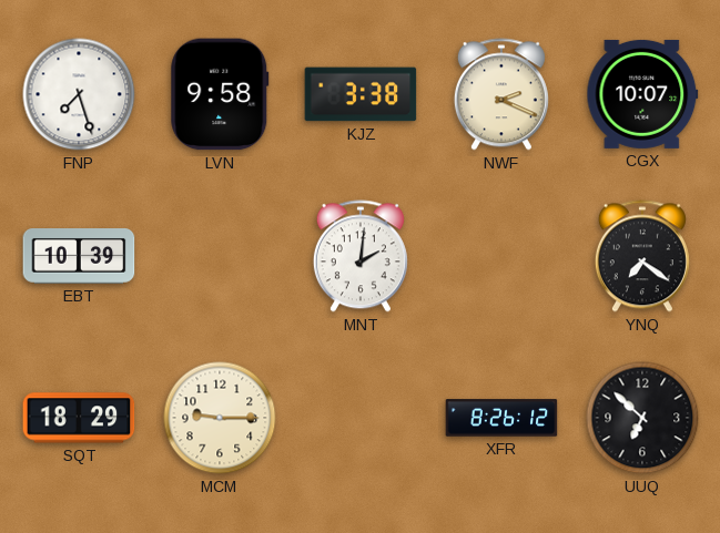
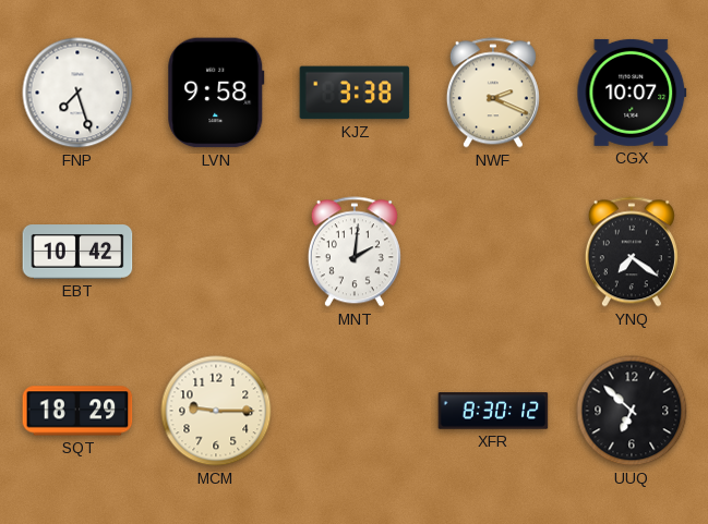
EBT: 10:39 -> 10:42
XFR: 8:26 -> 8:30
